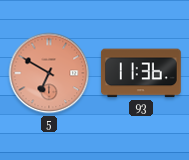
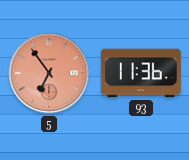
5: 6:50 -> 6:54
